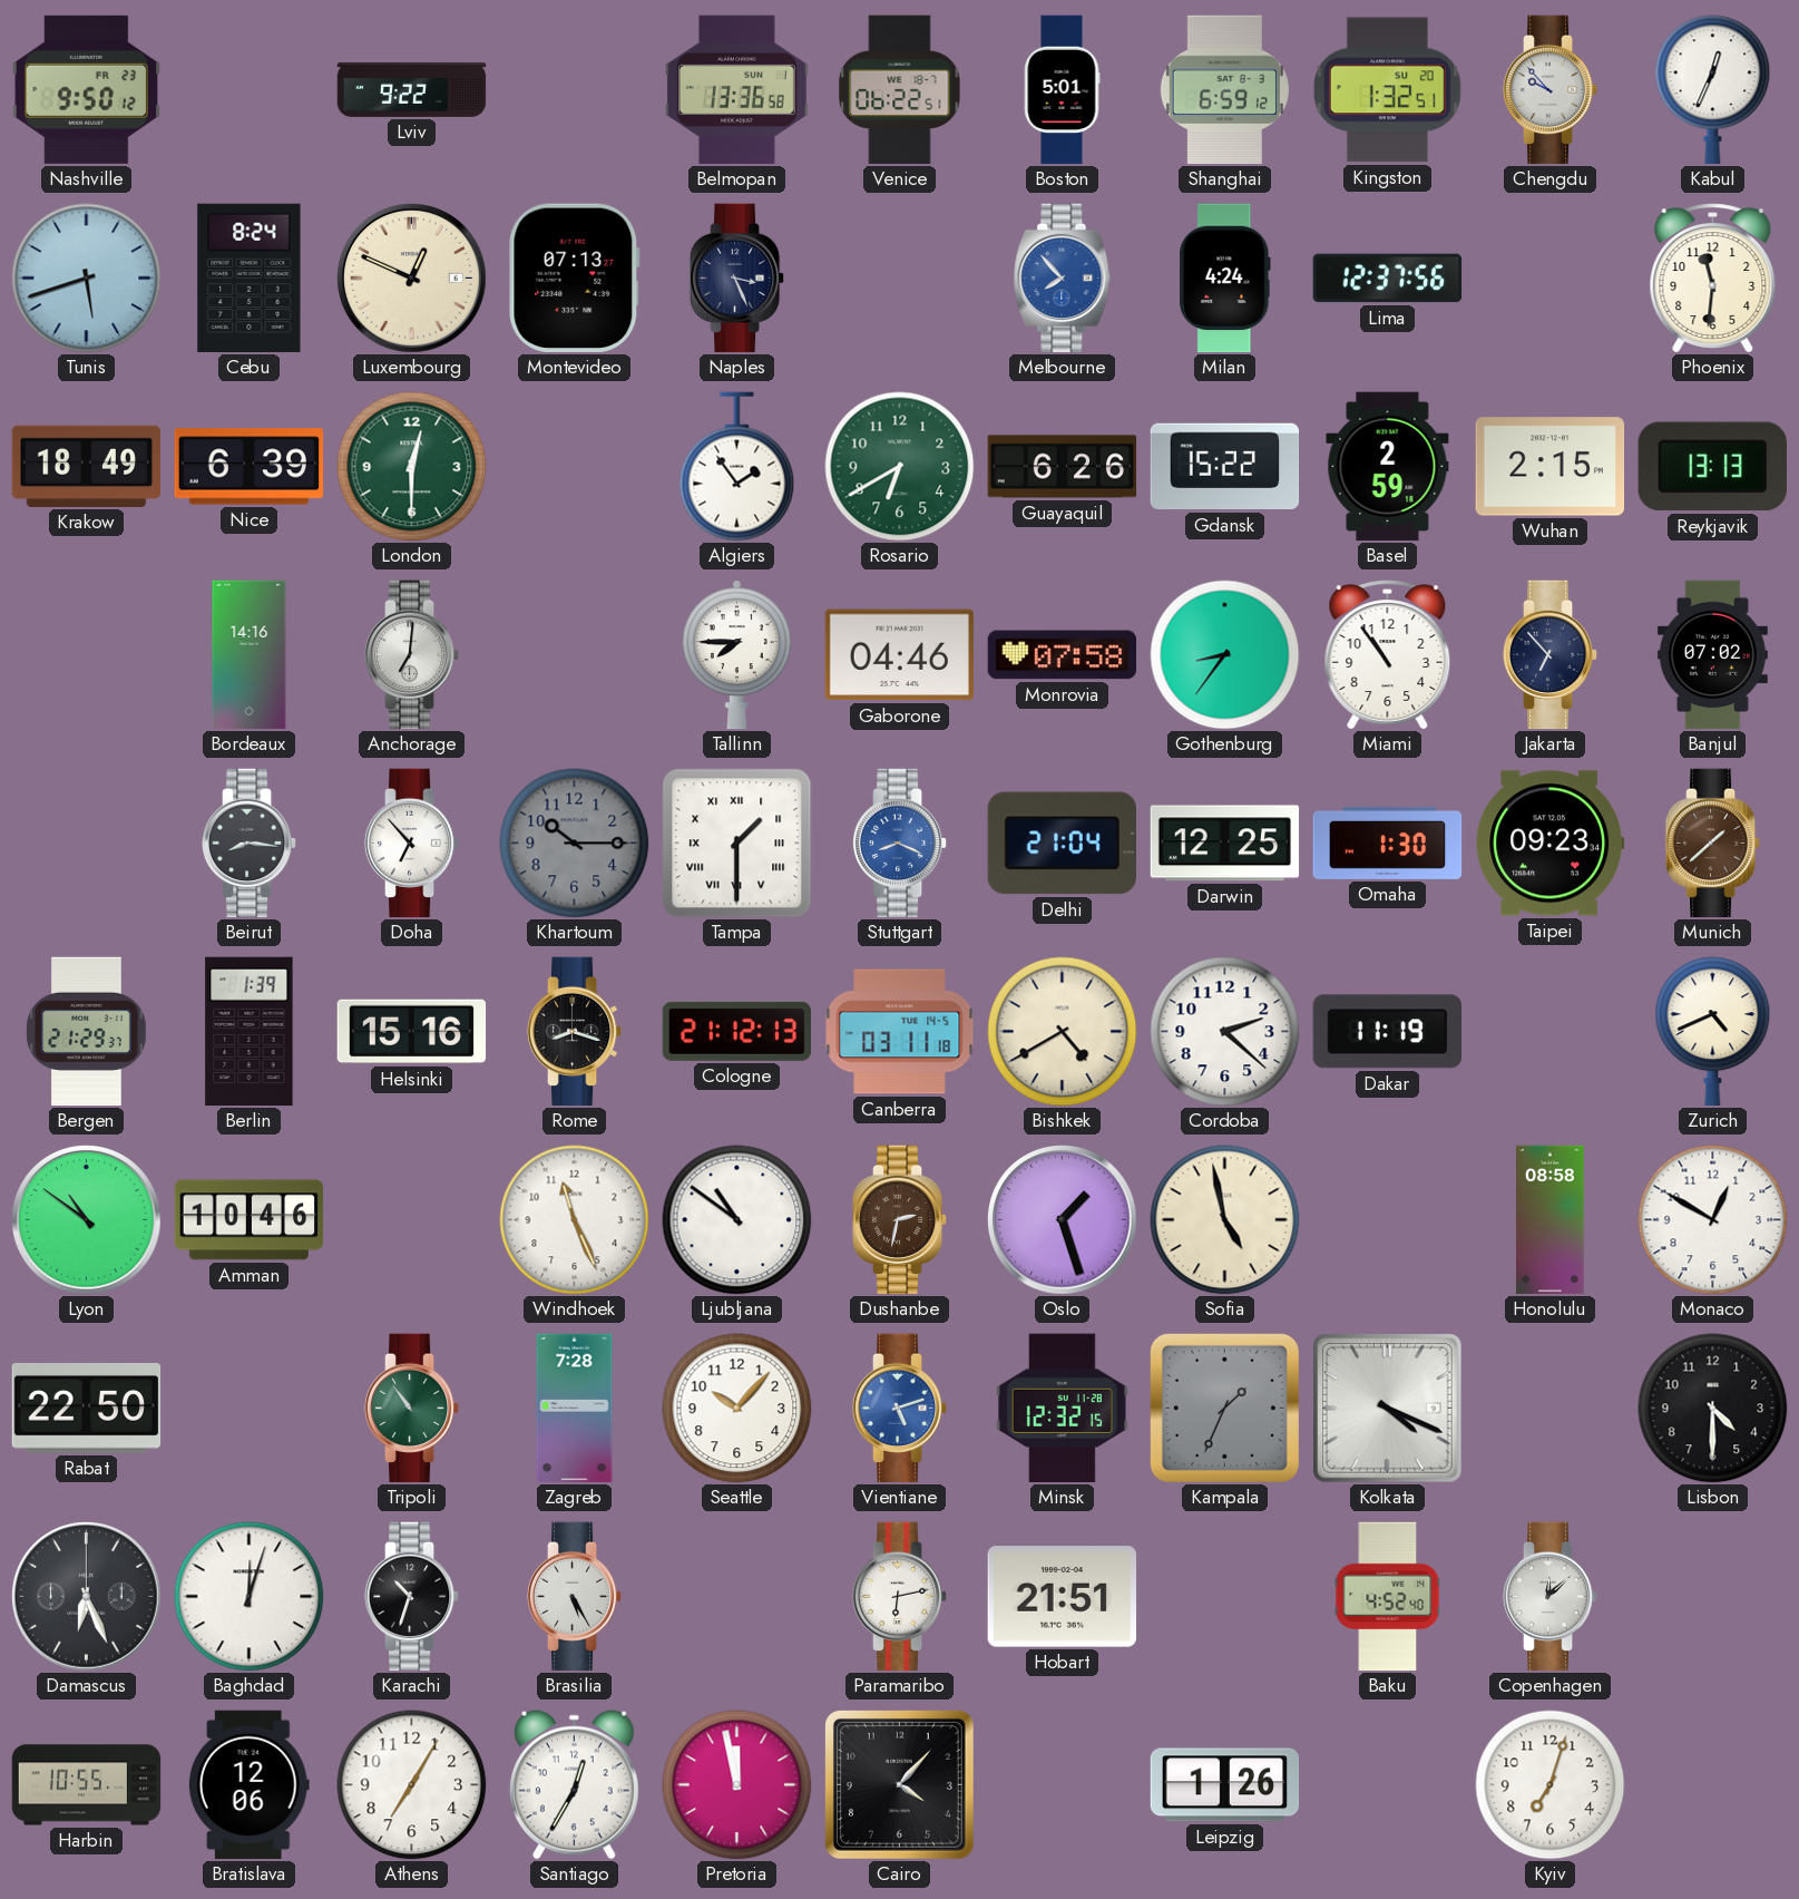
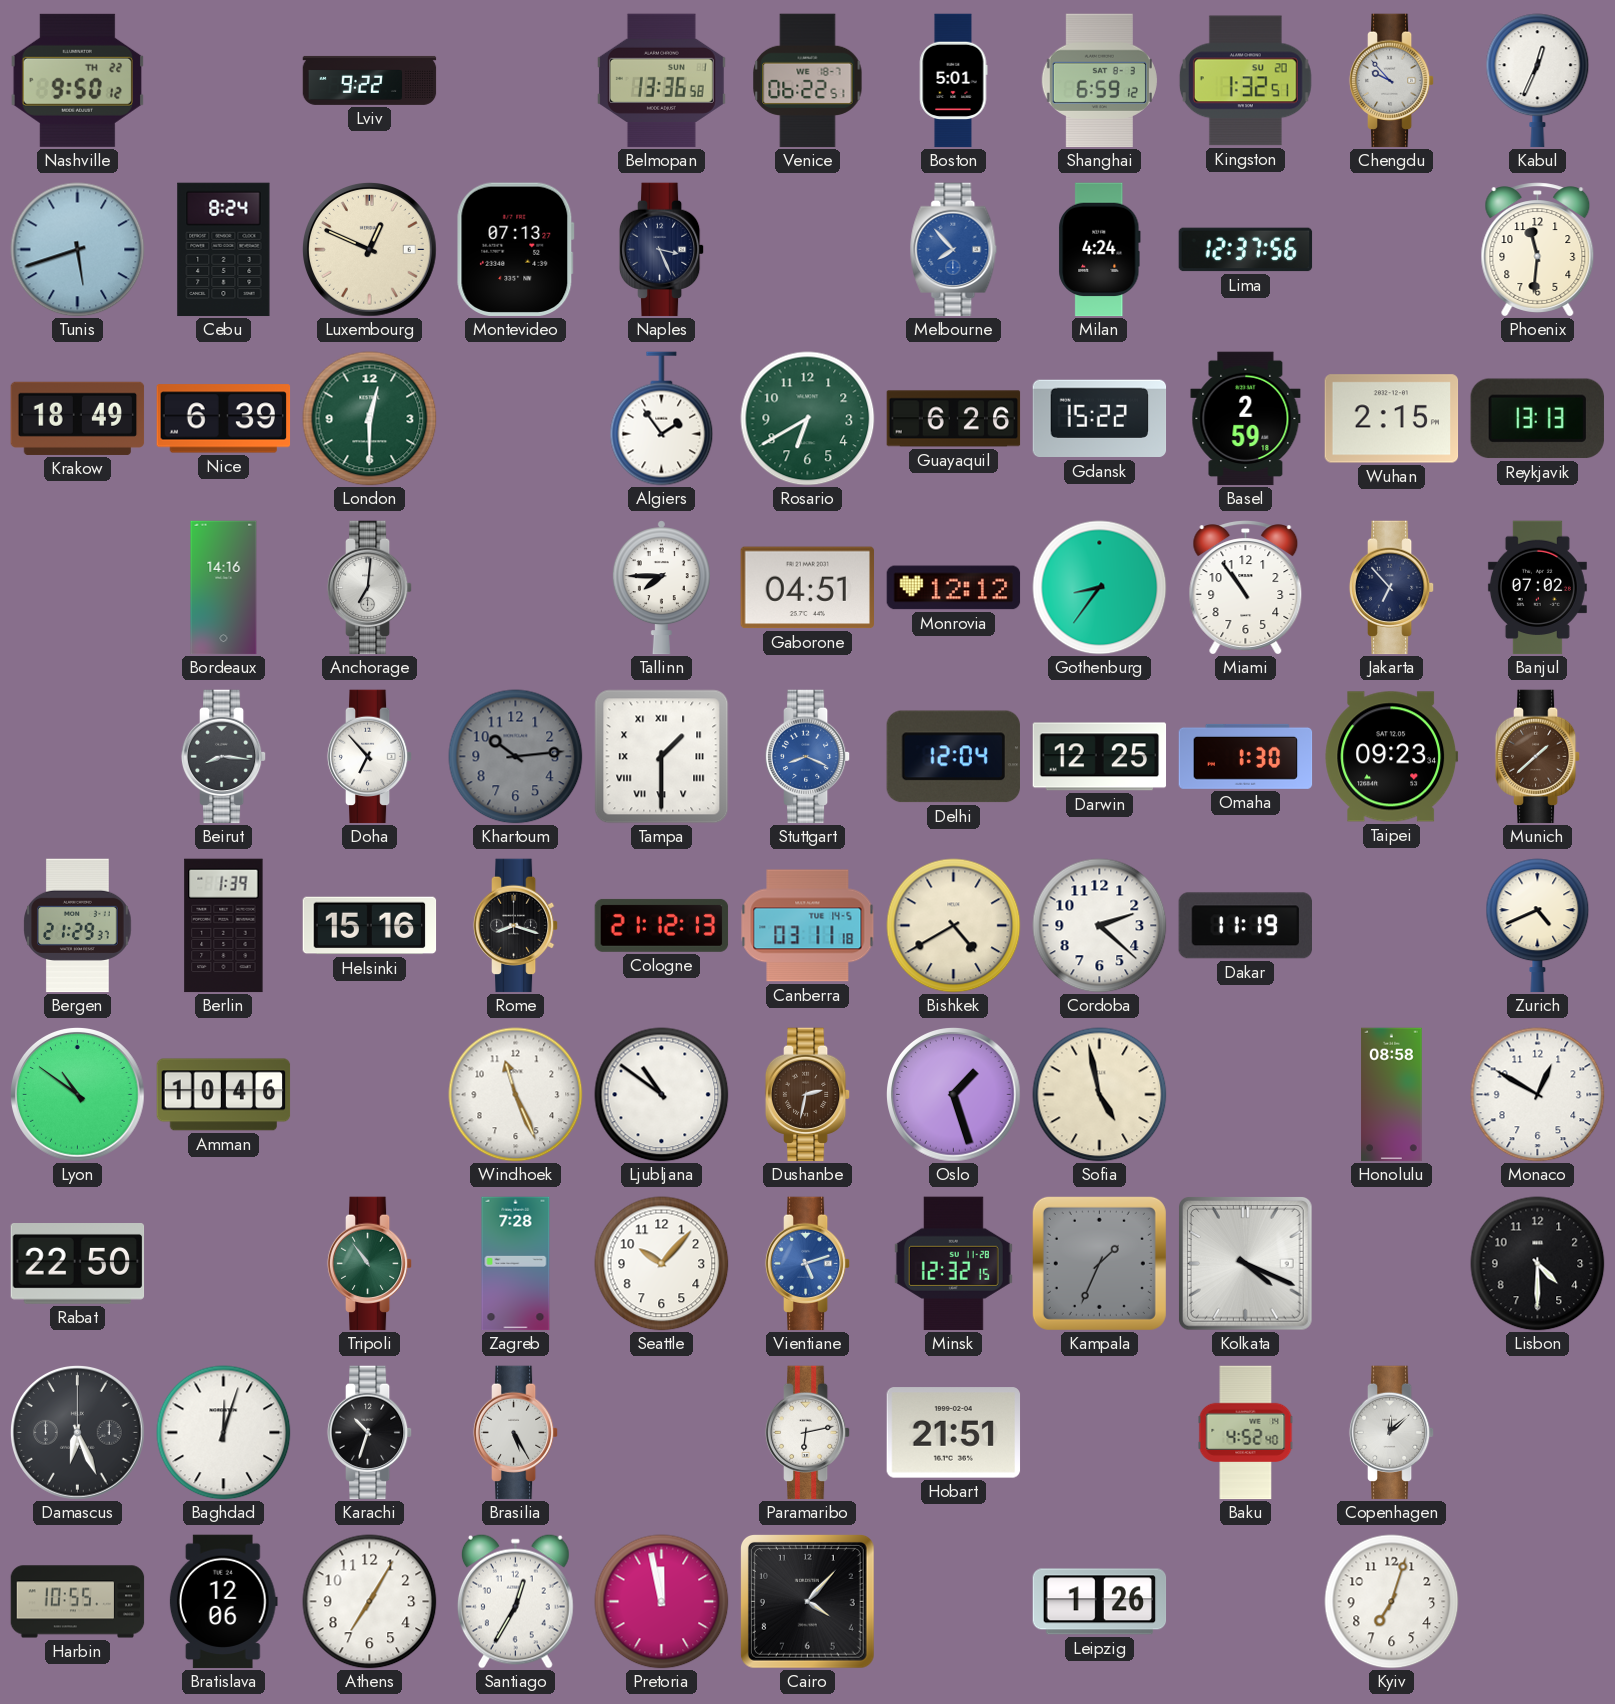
Nashville date: FR 23 -> TH 22
Gaborone: 04:46 -> 04:51
Monrovia: 07:58 -> 12:12
Khartoum: 10:15 -> 10:14
Delhi: 21:04 -> 12:04
